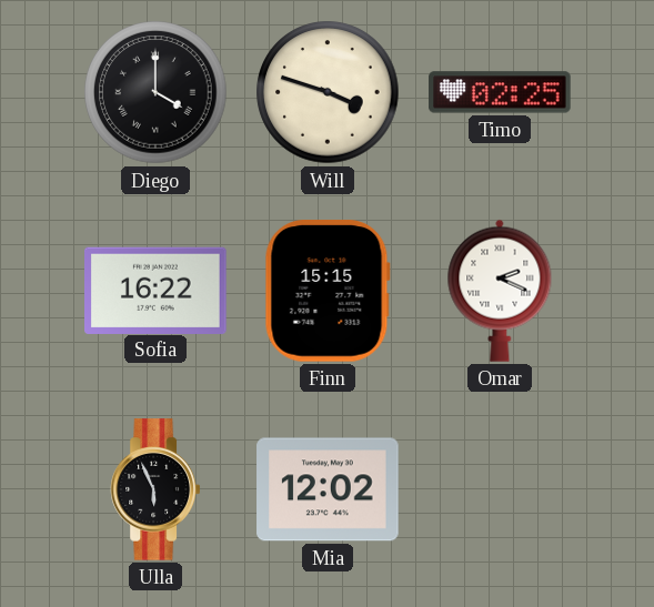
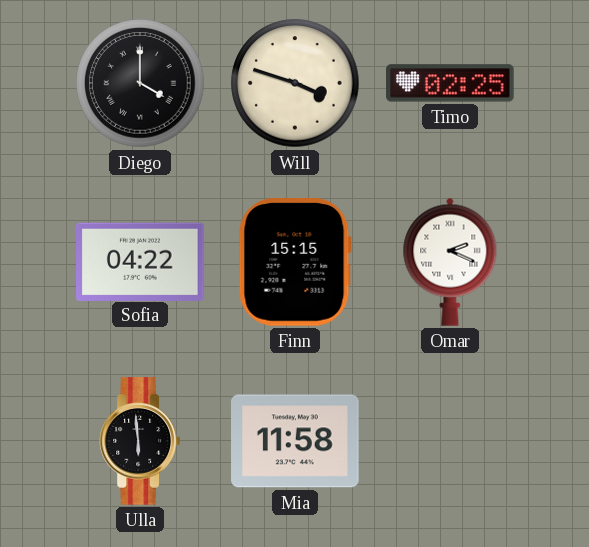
Sofia: 16:22 -> 04:22
Ulla: 5:56 -> 5:59
Mia: 12:02 -> 11:58
